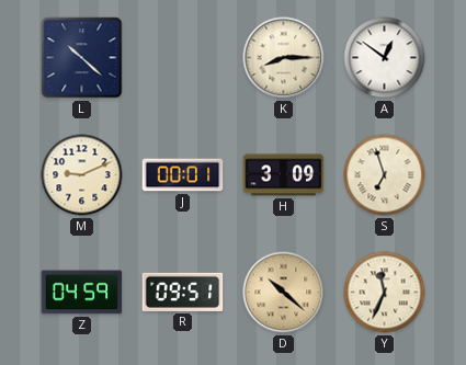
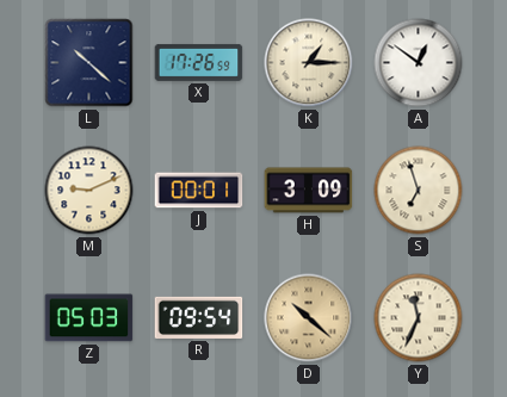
X: none -> 17:26
K: 8:15 -> 1:15
Z: 04:59 -> 05:03
R: 09:51 -> 09:54
